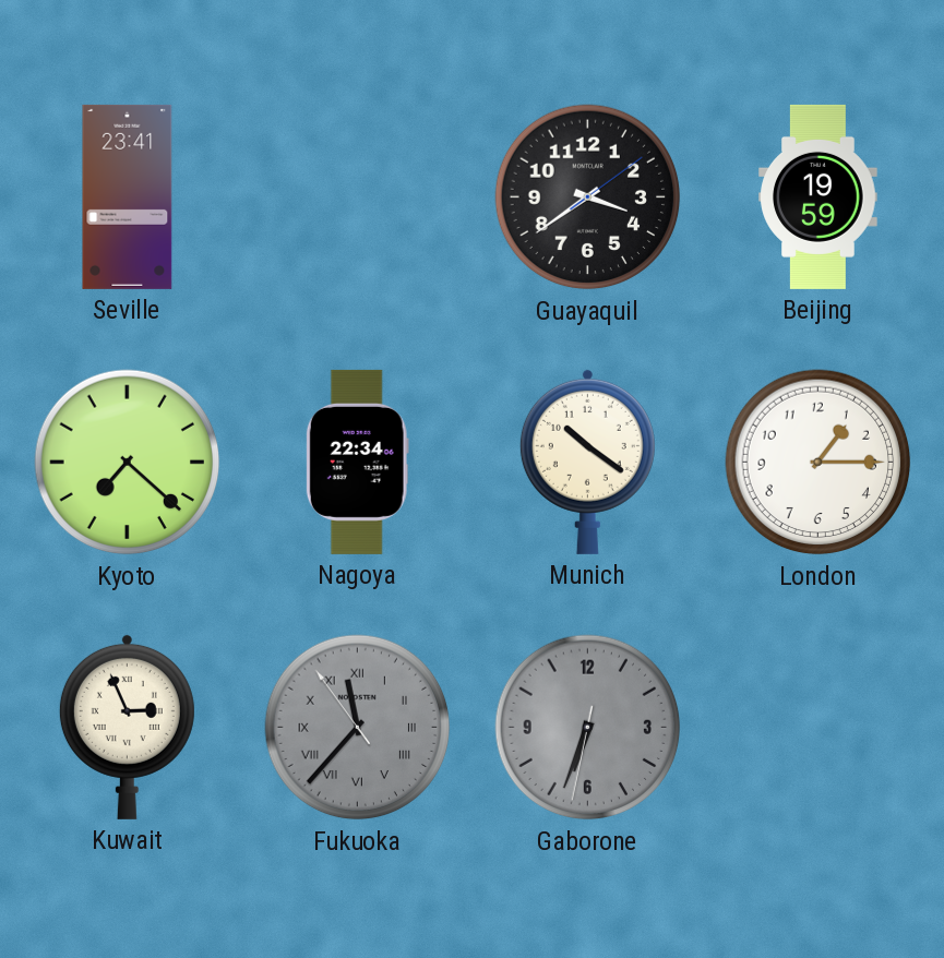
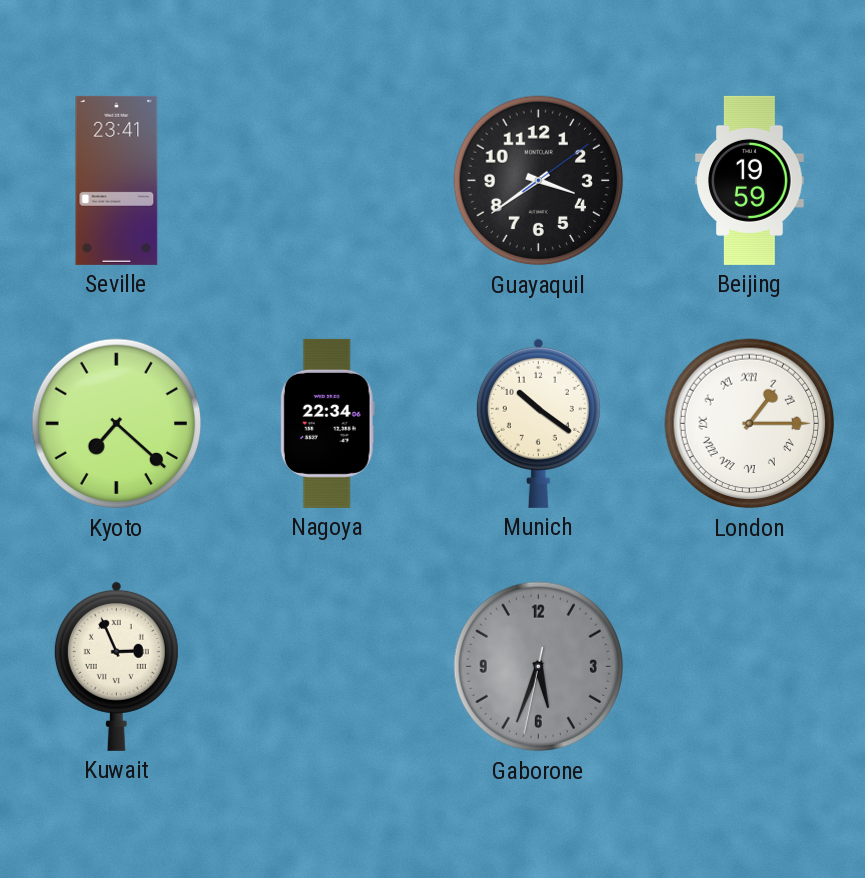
London numerals: Arabic -> Roman
Fukuoka: 11:36 -> none
Gaborone: 6:33 -> 5:33
